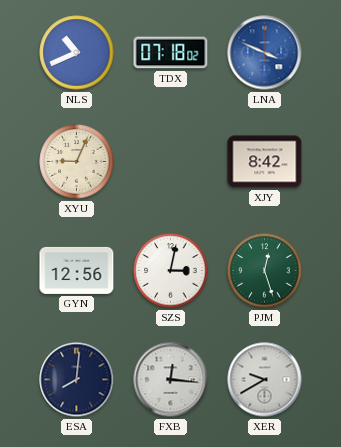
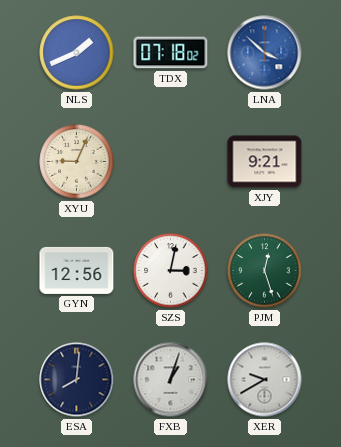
NLS: 10:41 -> 1:41
LNA: 3:49 -> 3:52
XJY: 8:42 -> 9:21
FXB: 12:16 -> 1:03
